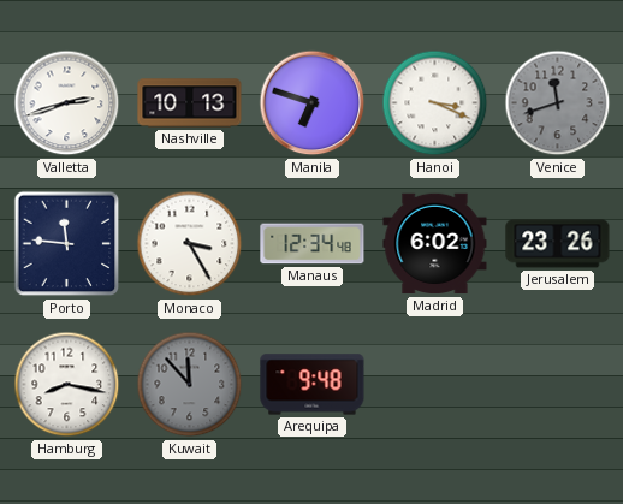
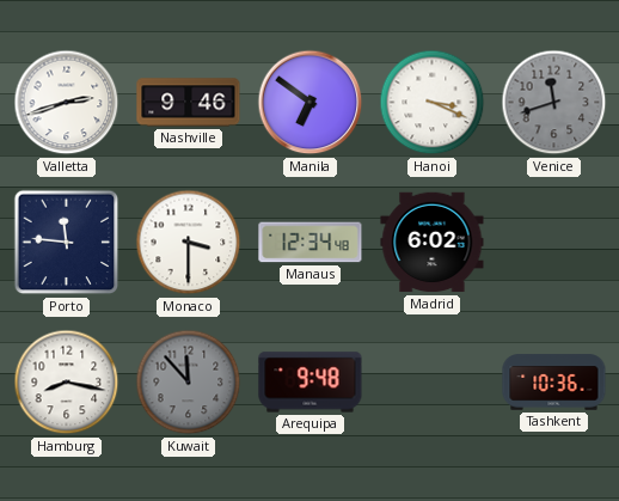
Nashville: 10:13 -> 9:46
Manila: 6:48 -> 6:51
Monaco: 3:25 -> 3:30
Jerusalem: 23:26 -> none
Tashkent: none -> 10:36
